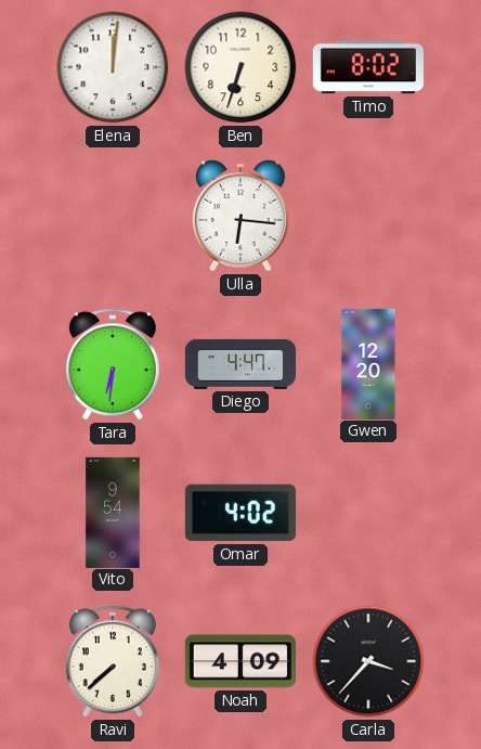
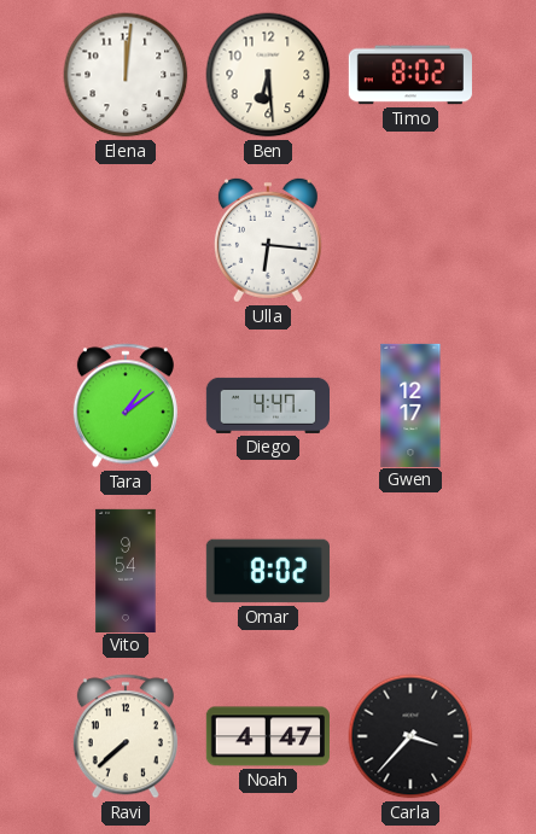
Ben: 6:33 -> 6:29
Tara: 6:31 -> 1:09
Gwen: 12:20 -> 12:17
Omar: 4:02 -> 8:02
Noah: 4:09 -> 4:47
